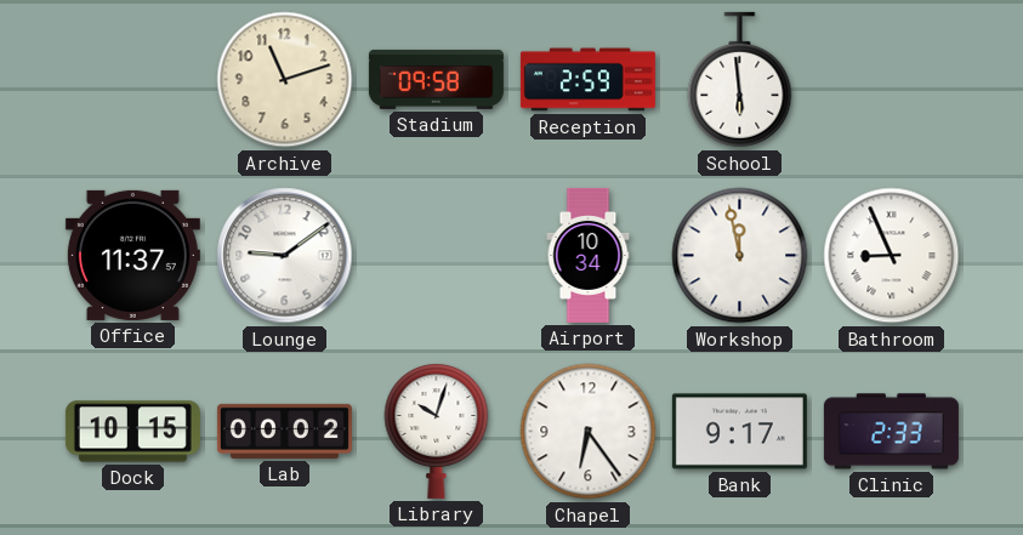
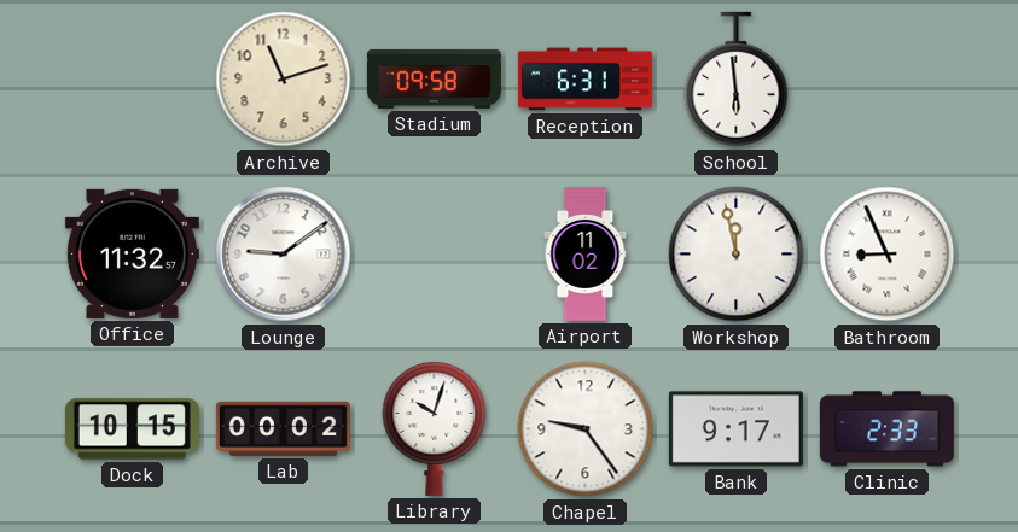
Reception: 2:59 -> 6:31
Office: 11:37 -> 11:32
Airport: 10:34 -> 11:02
Chapel: 6:24 -> 9:24
